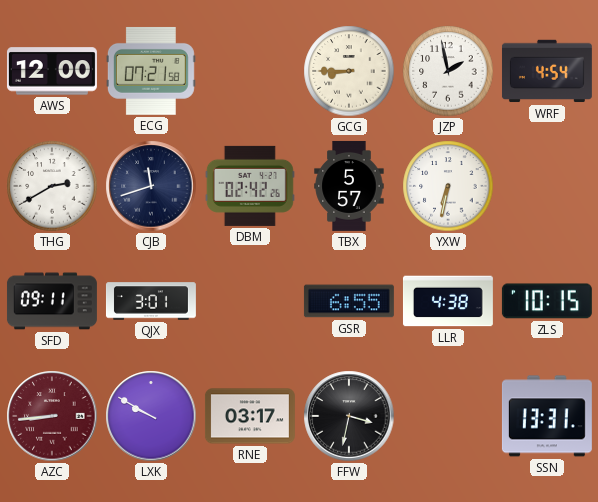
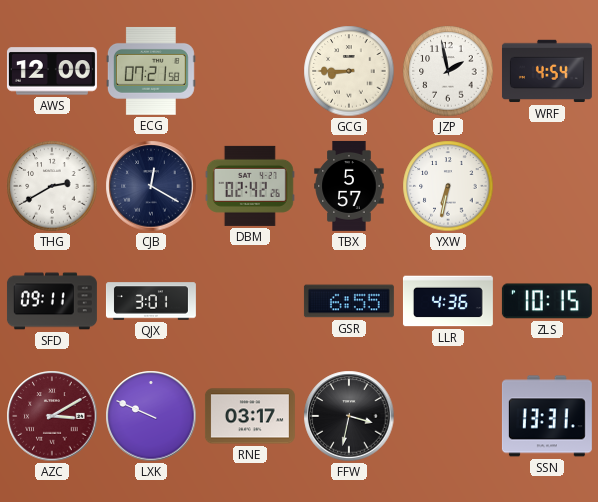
CJB: 11:42 -> 12:20
LLR: 4:38 -> 4:36
AZC: 8:44 -> 3:10
LXK: 9:50 -> 9:49
